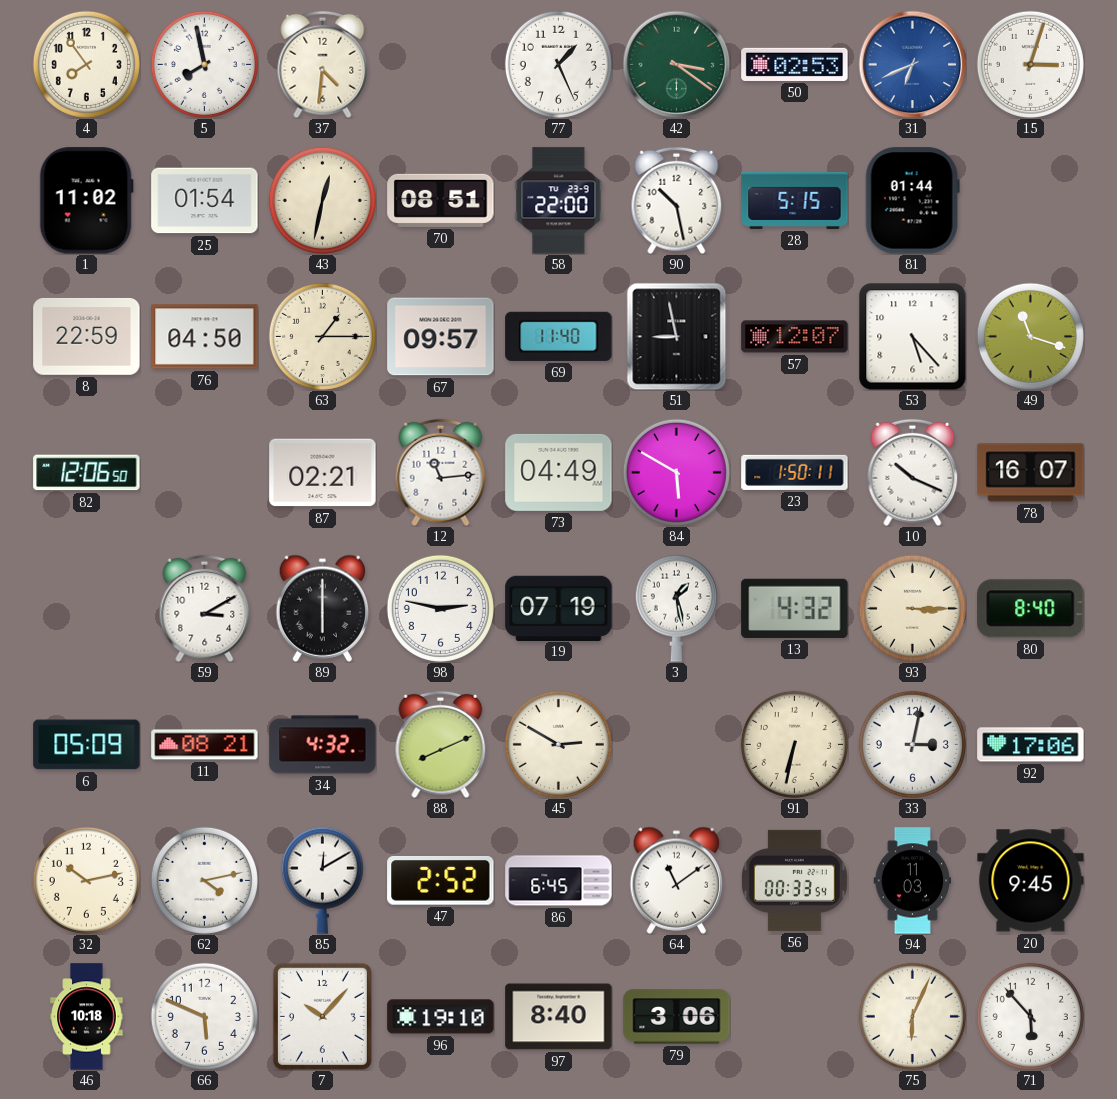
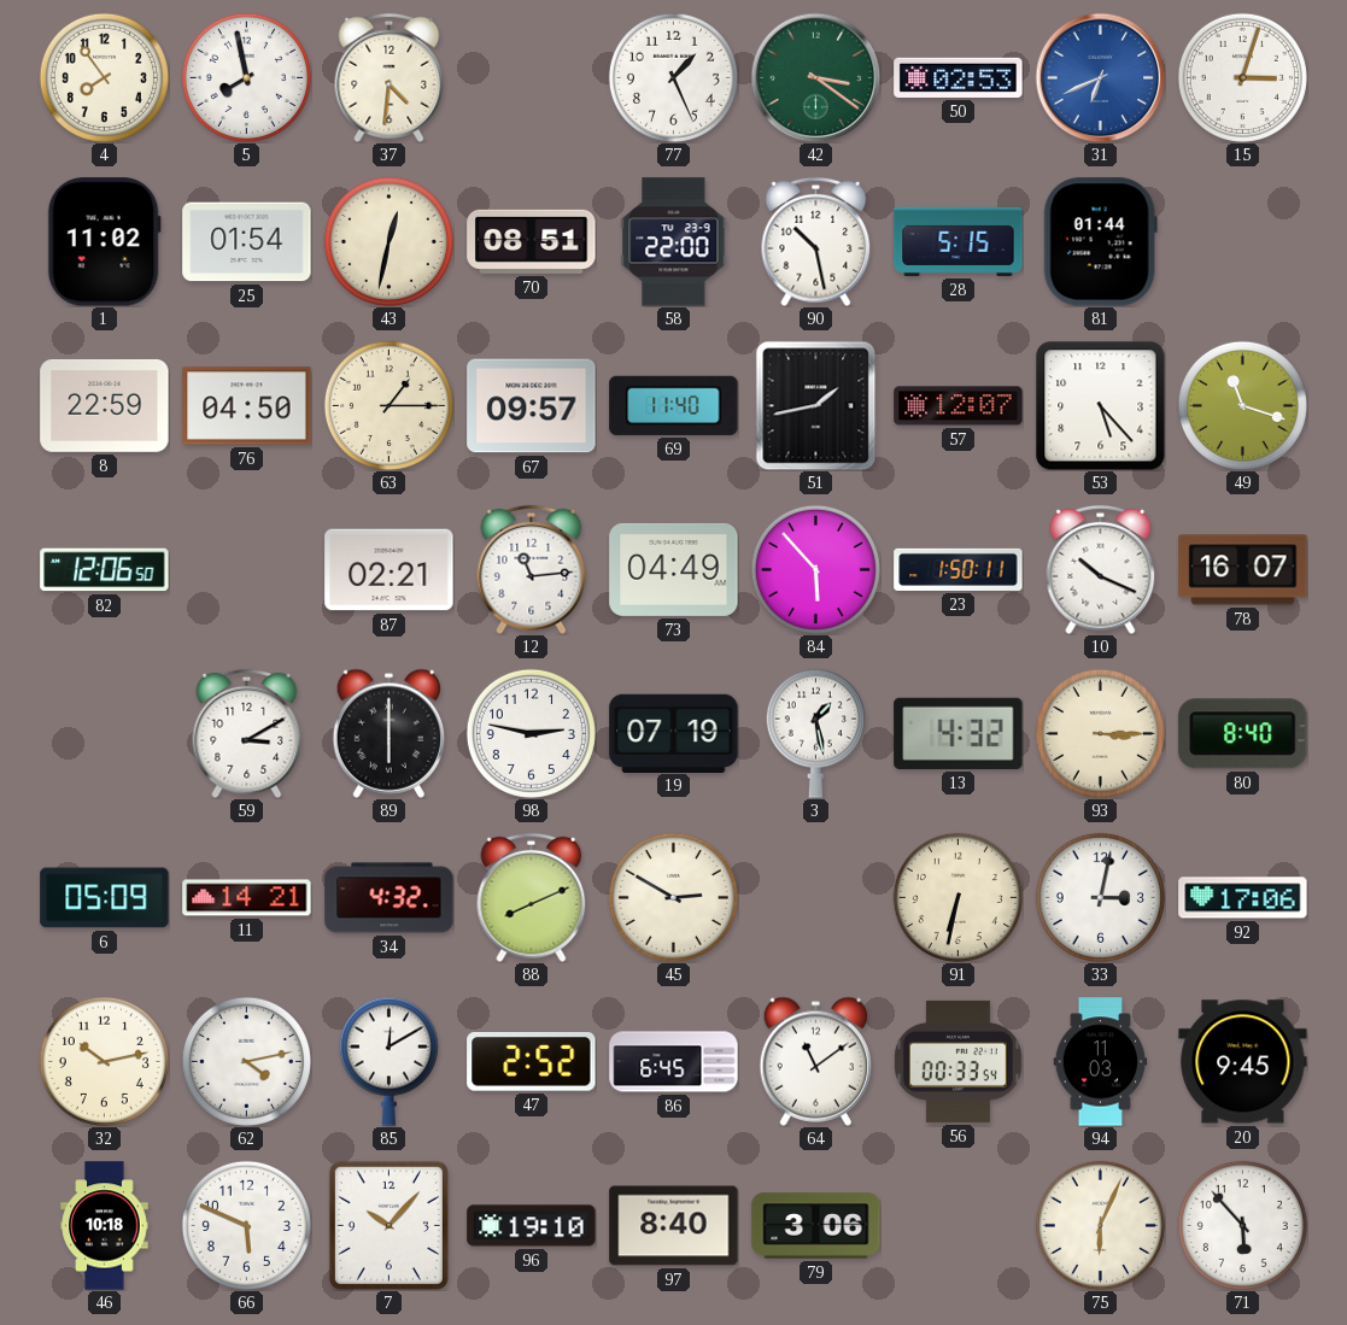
51: 8:58 -> 1:43
84: 5:50 -> 5:53
11: 08:21 -> 14:21
